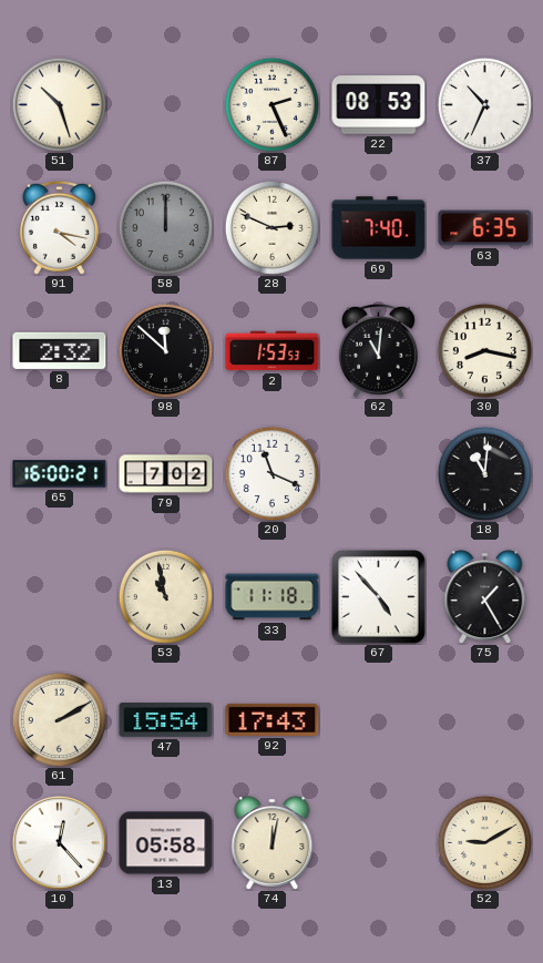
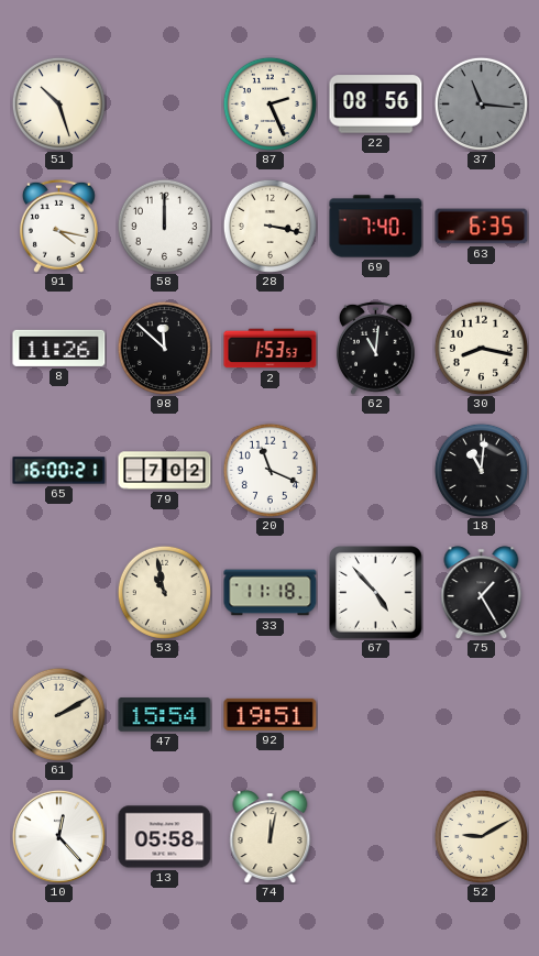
22: 08:53 -> 08:56
37: 10:34 -> 11:16
37 dial: white -> grey
58 dial: grey -> white
28: 2:49 -> 3:17
8: 2:32 -> 11:26
92: 17:43 -> 19:51
